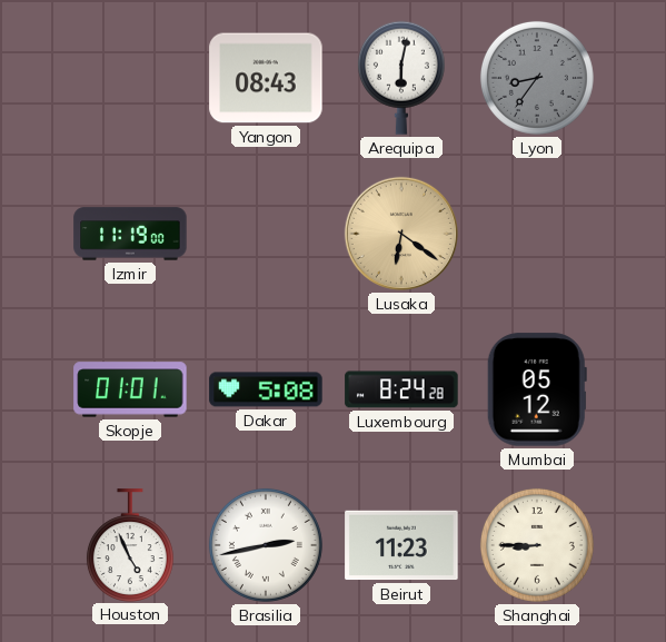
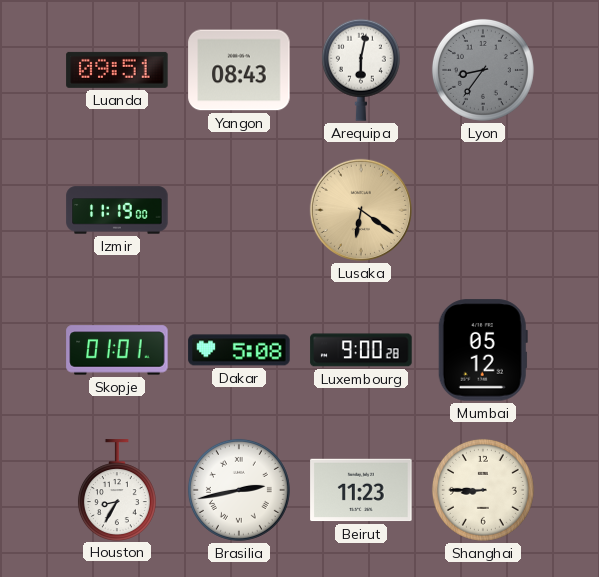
Luanda: none -> 09:51
Luxembourg: 8:24 -> 9:00
Houston: 4:56 -> 8:35
